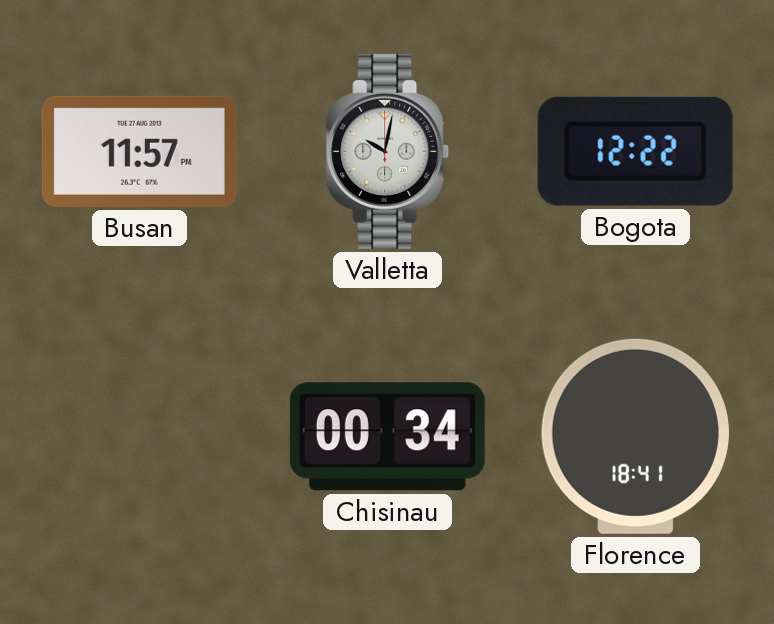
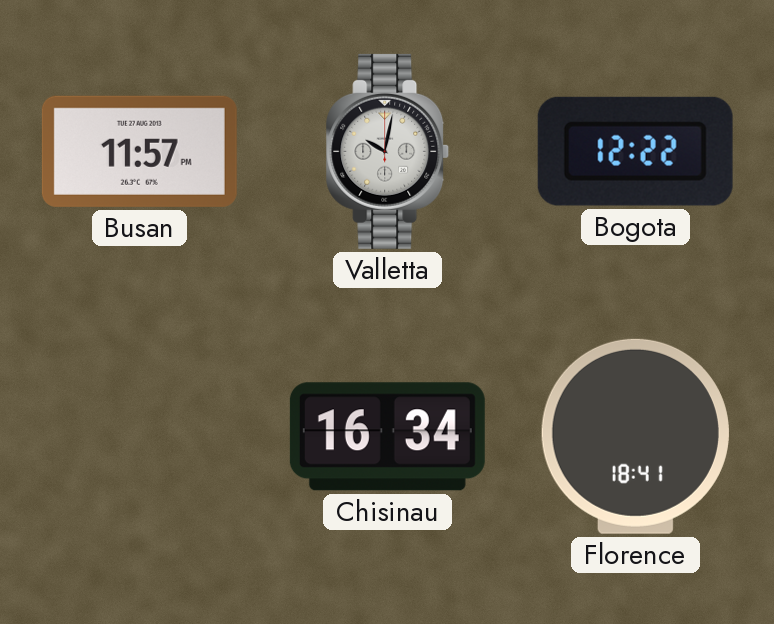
Chisinau: 00:34 -> 16:34
